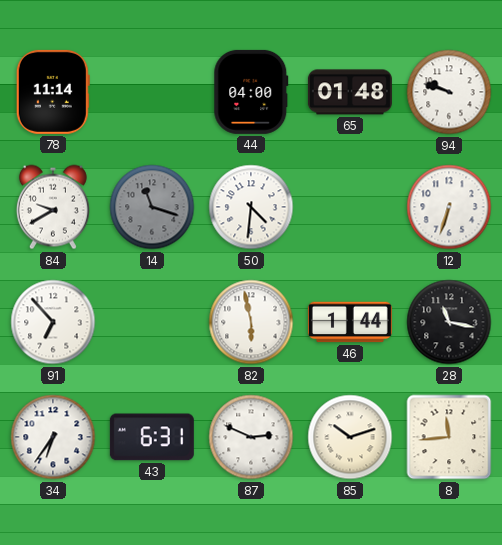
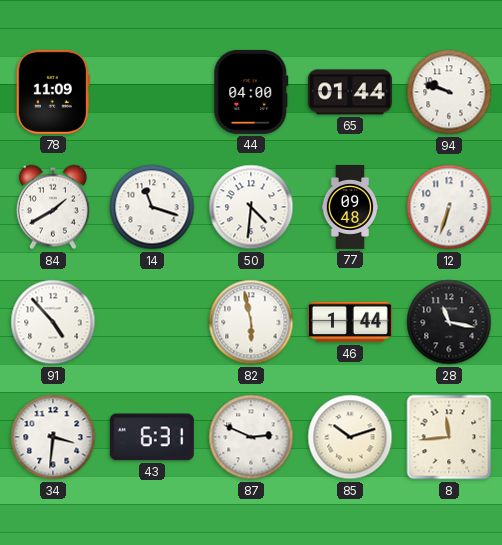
78: 11:14 -> 11:09
65: 01:48 -> 01:44
84: 9:40 -> 1:40
14 dial: grey -> white
77: none -> 09:48
91: 6:53 -> 4:53
34: 6:36 -> 3:31
